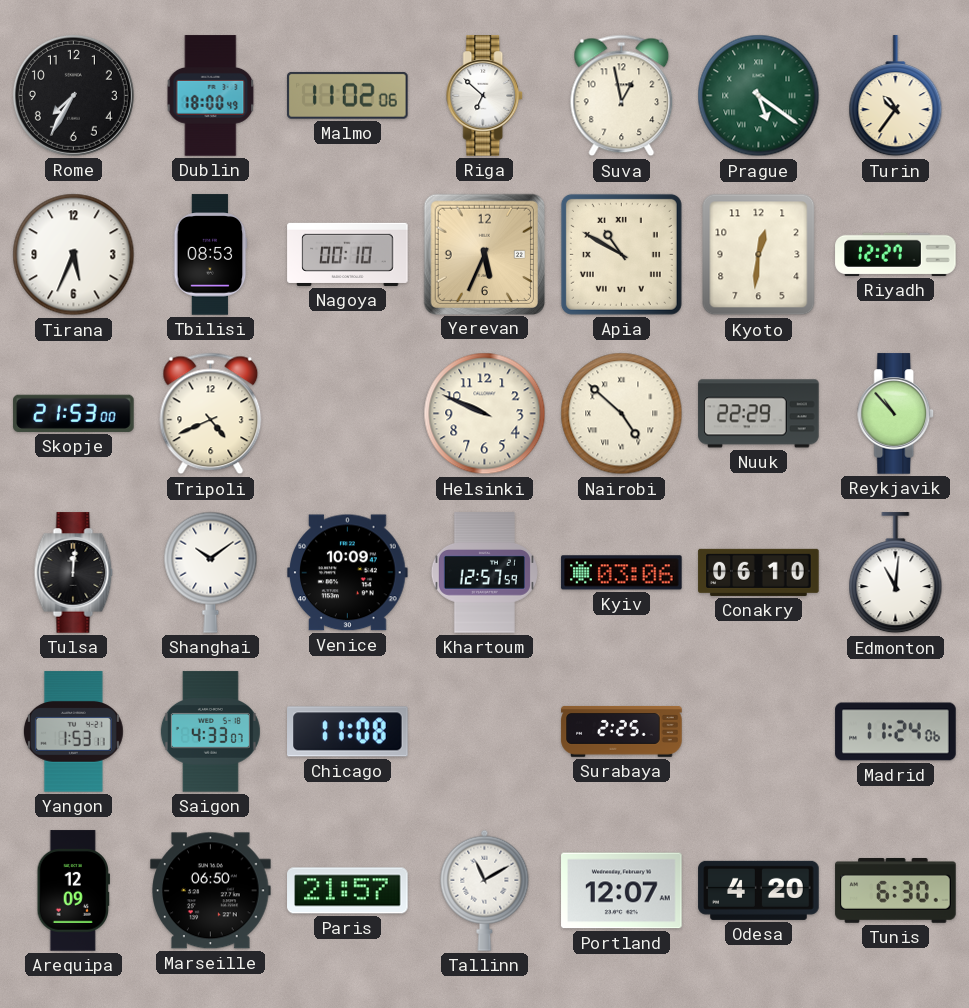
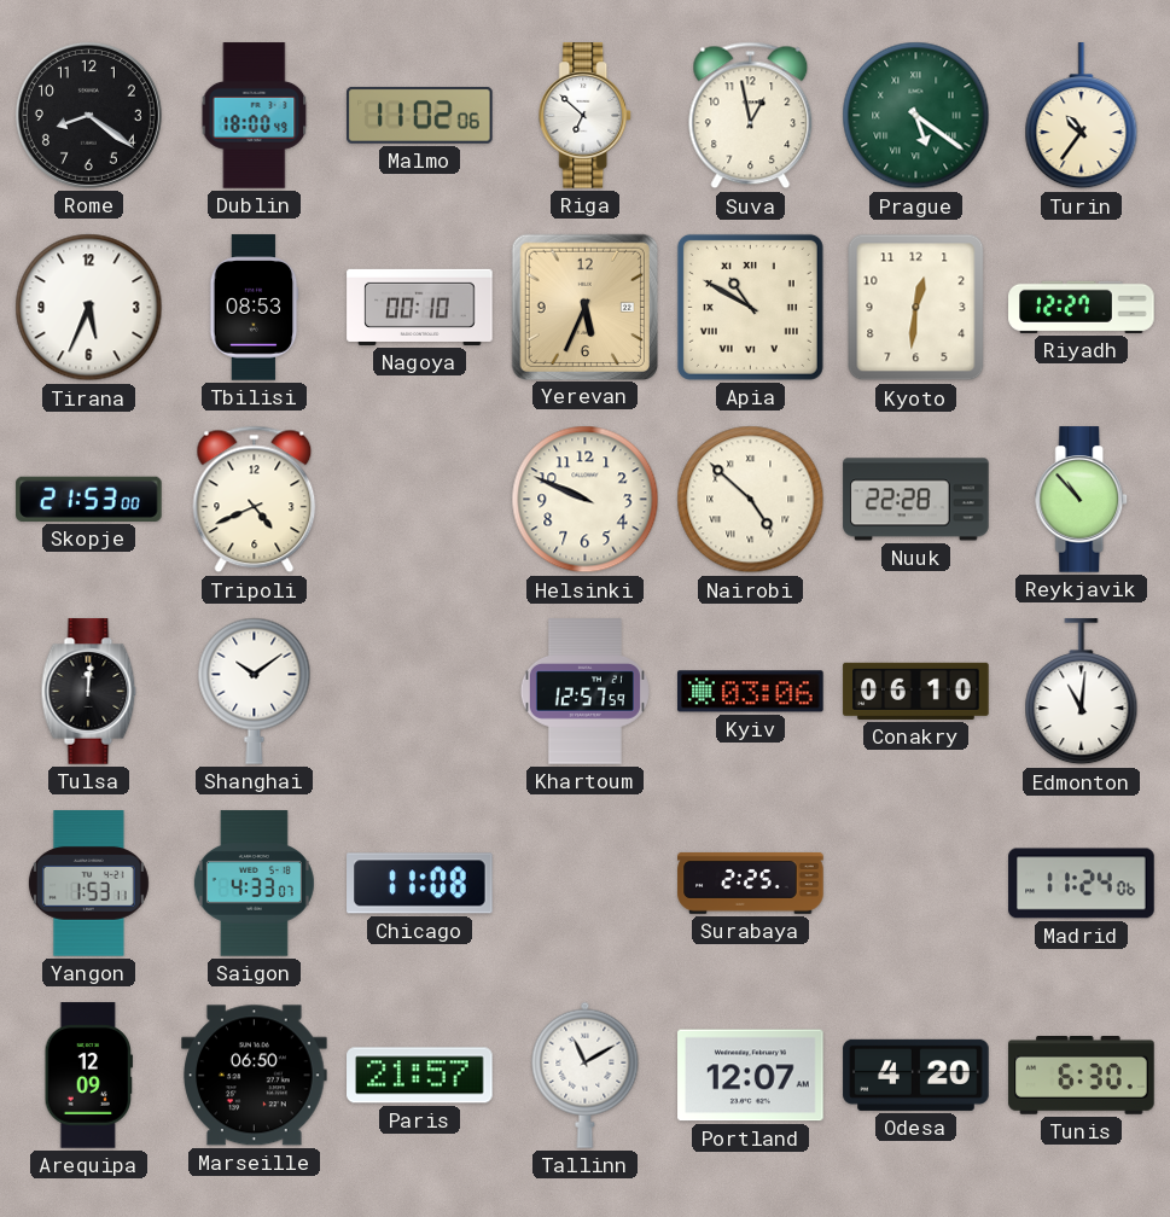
Rome: 7:35 -> 8:21
Nuuk: 22:29 -> 22:28
Venice: 10:09 -> none
